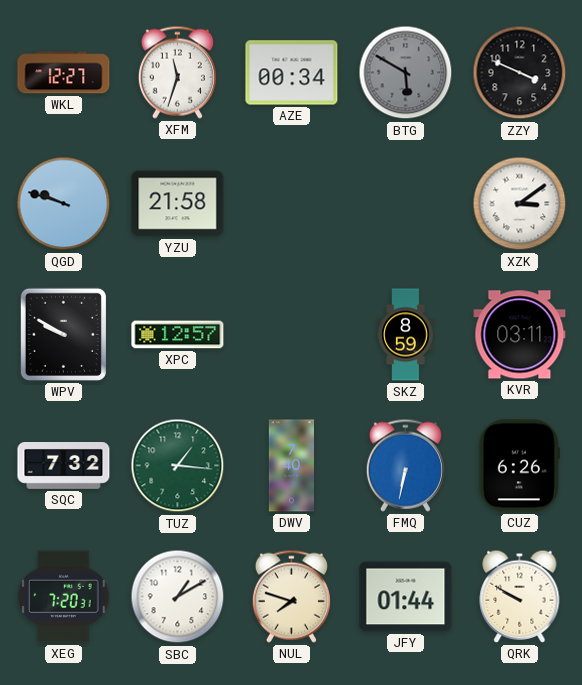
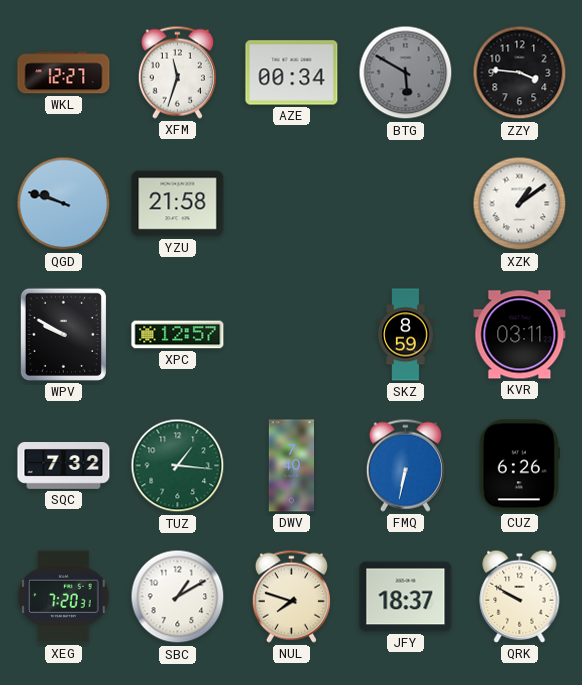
ZZY: 3:49 -> 3:46
XZK: 3:09 -> 1:09
JFY: 01:44 -> 18:37
